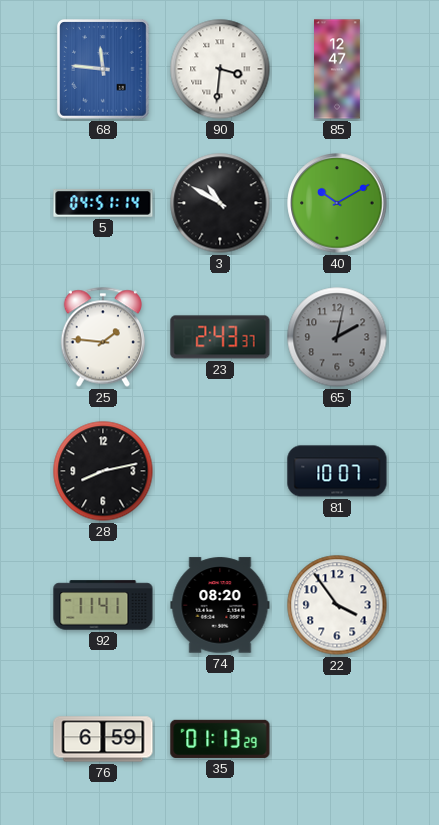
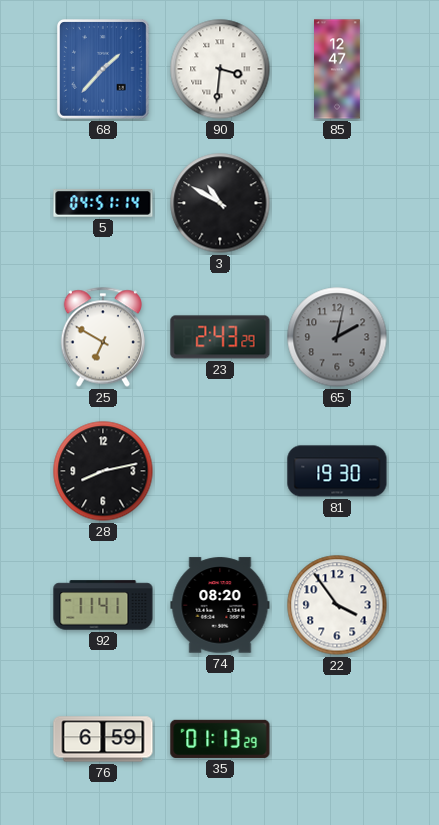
68: 11:46 -> 1:37
40: 10:10 -> none
25: 1:46 -> 6:50
23: 2:43:37 -> 2:43:29
81: 10:07 -> 19:30
